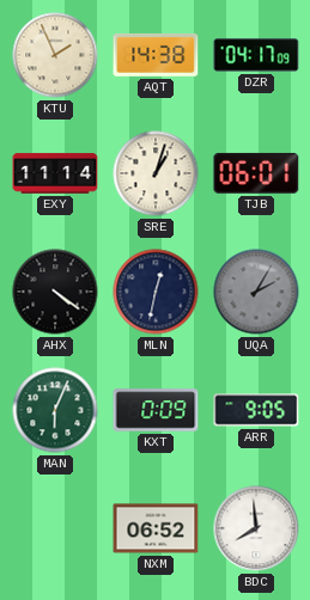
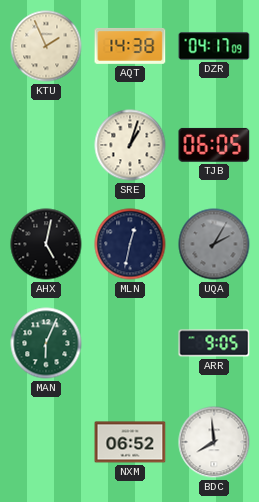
EXY: 11:14 -> none
TJB: 06:01 -> 06:05
AHX: 4:21 -> 5:02
KXT: 0:09 -> none
